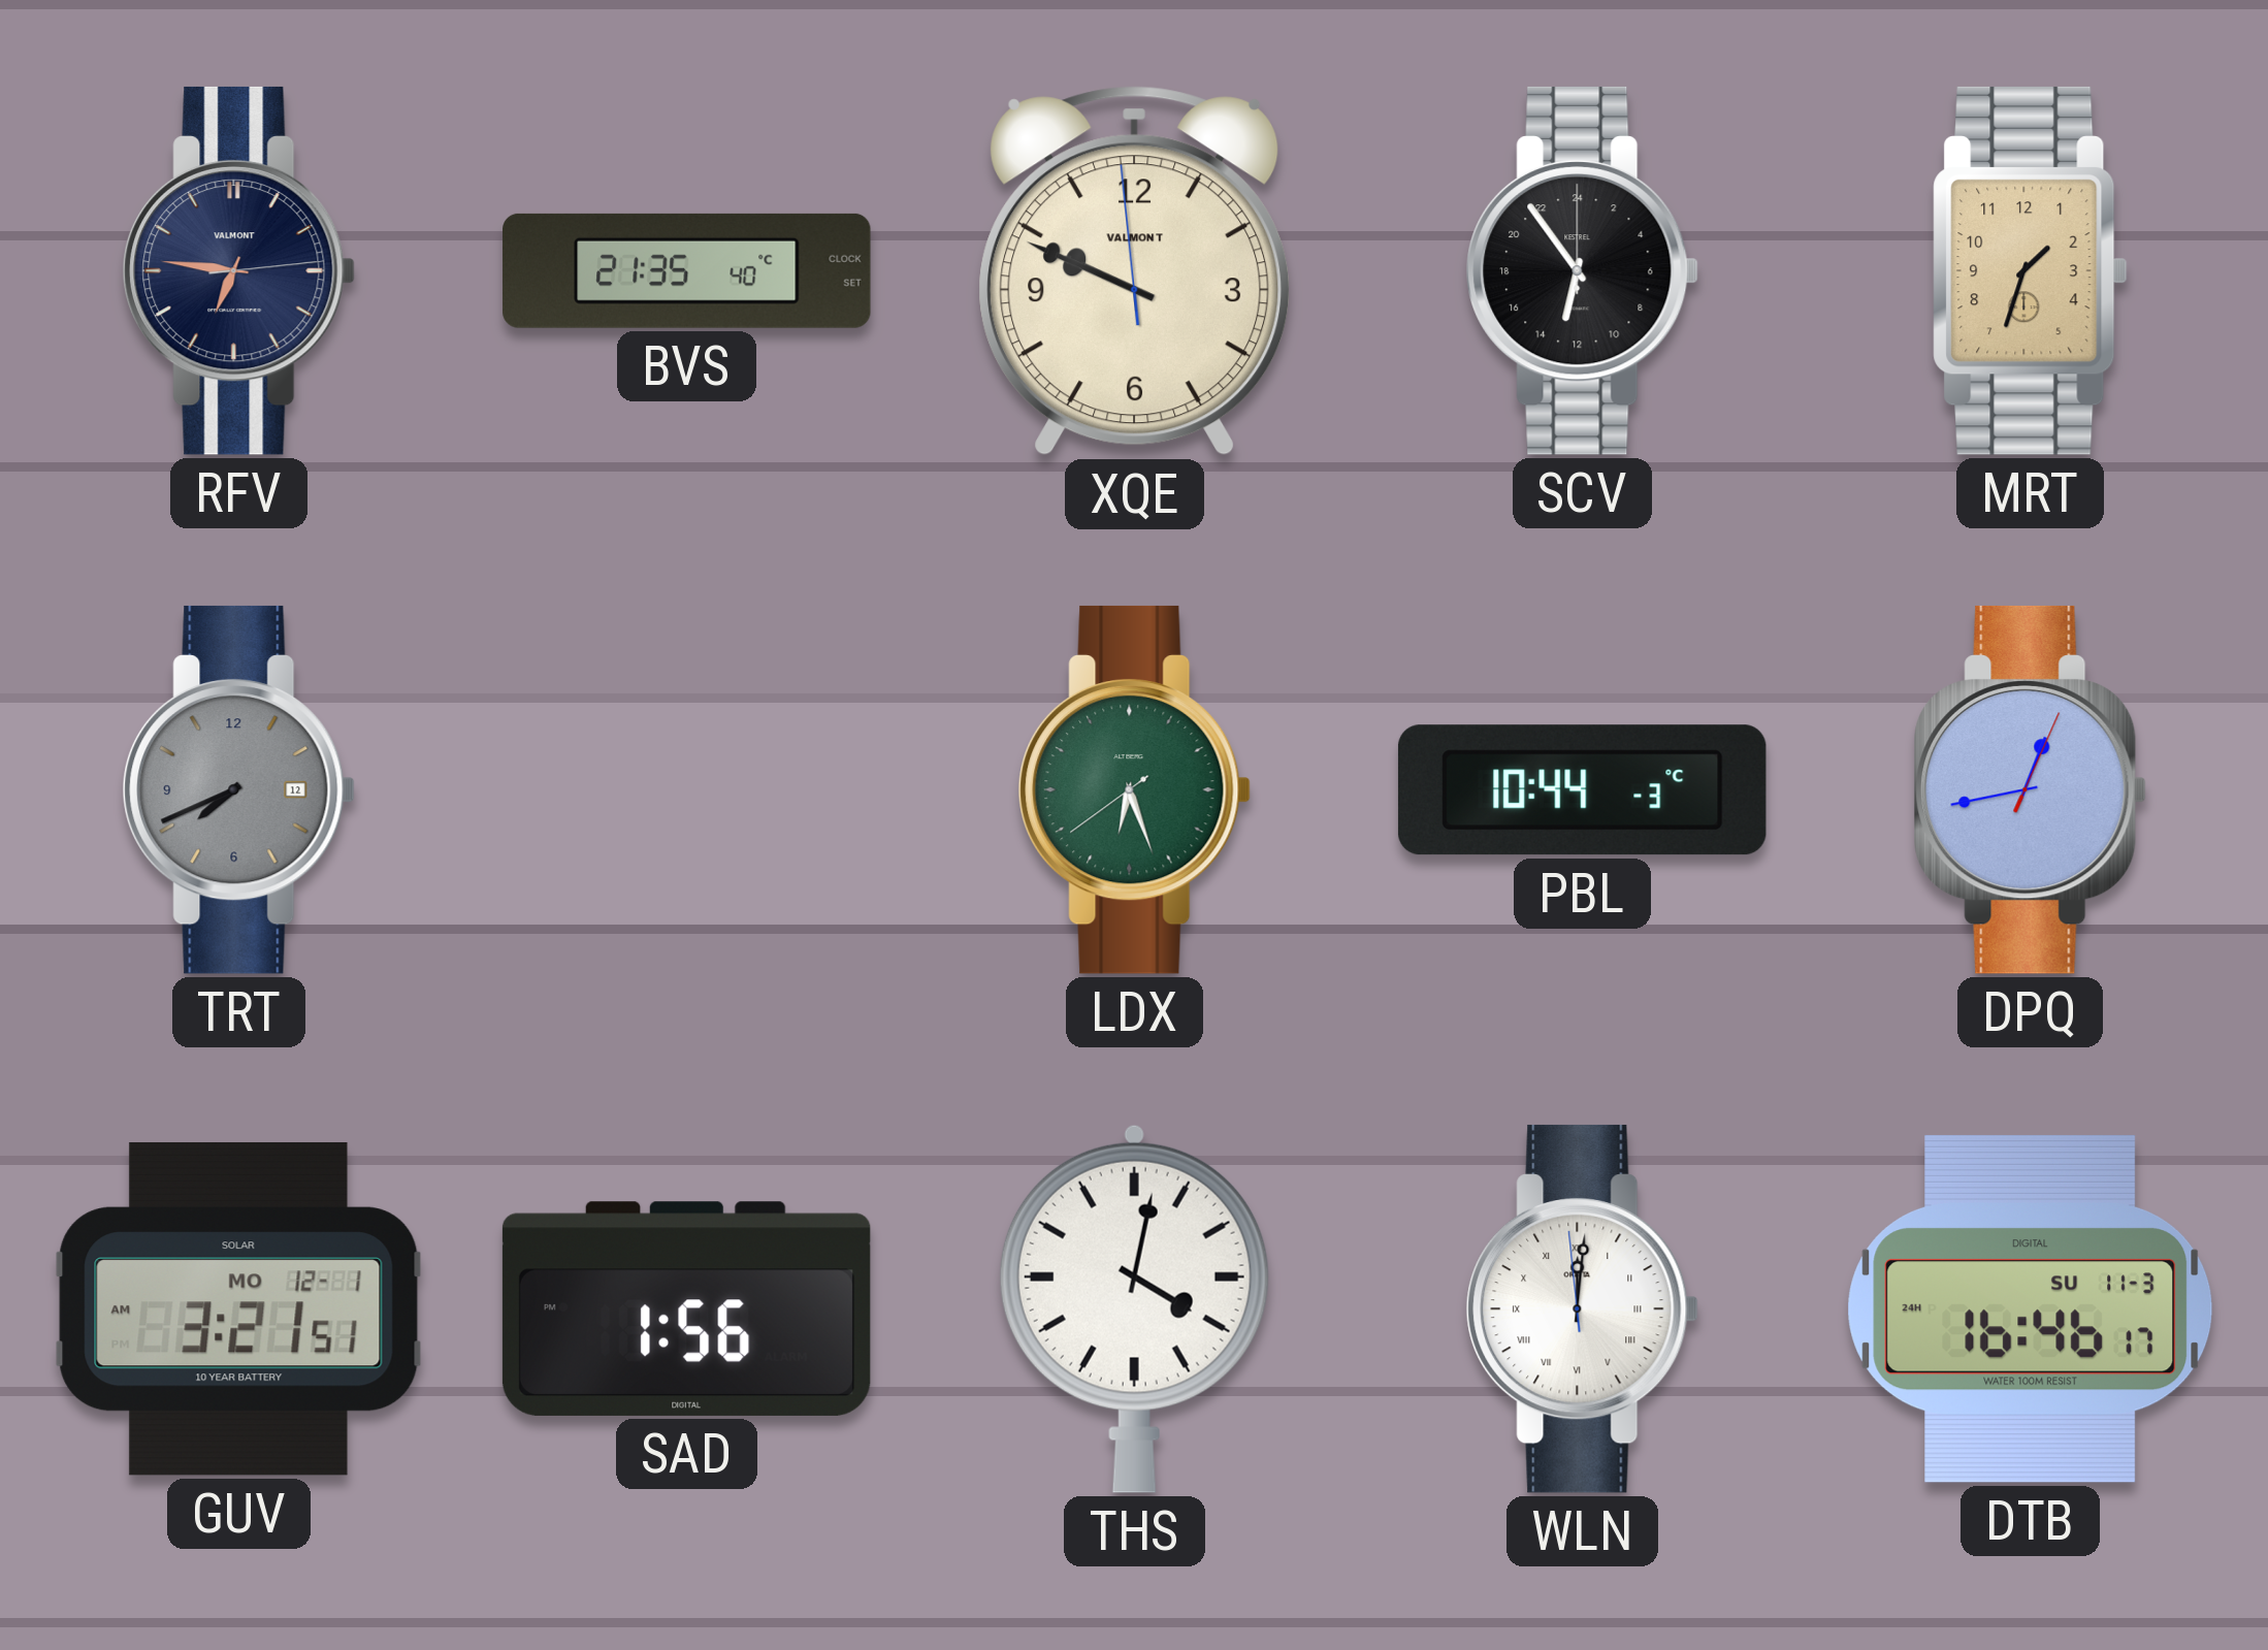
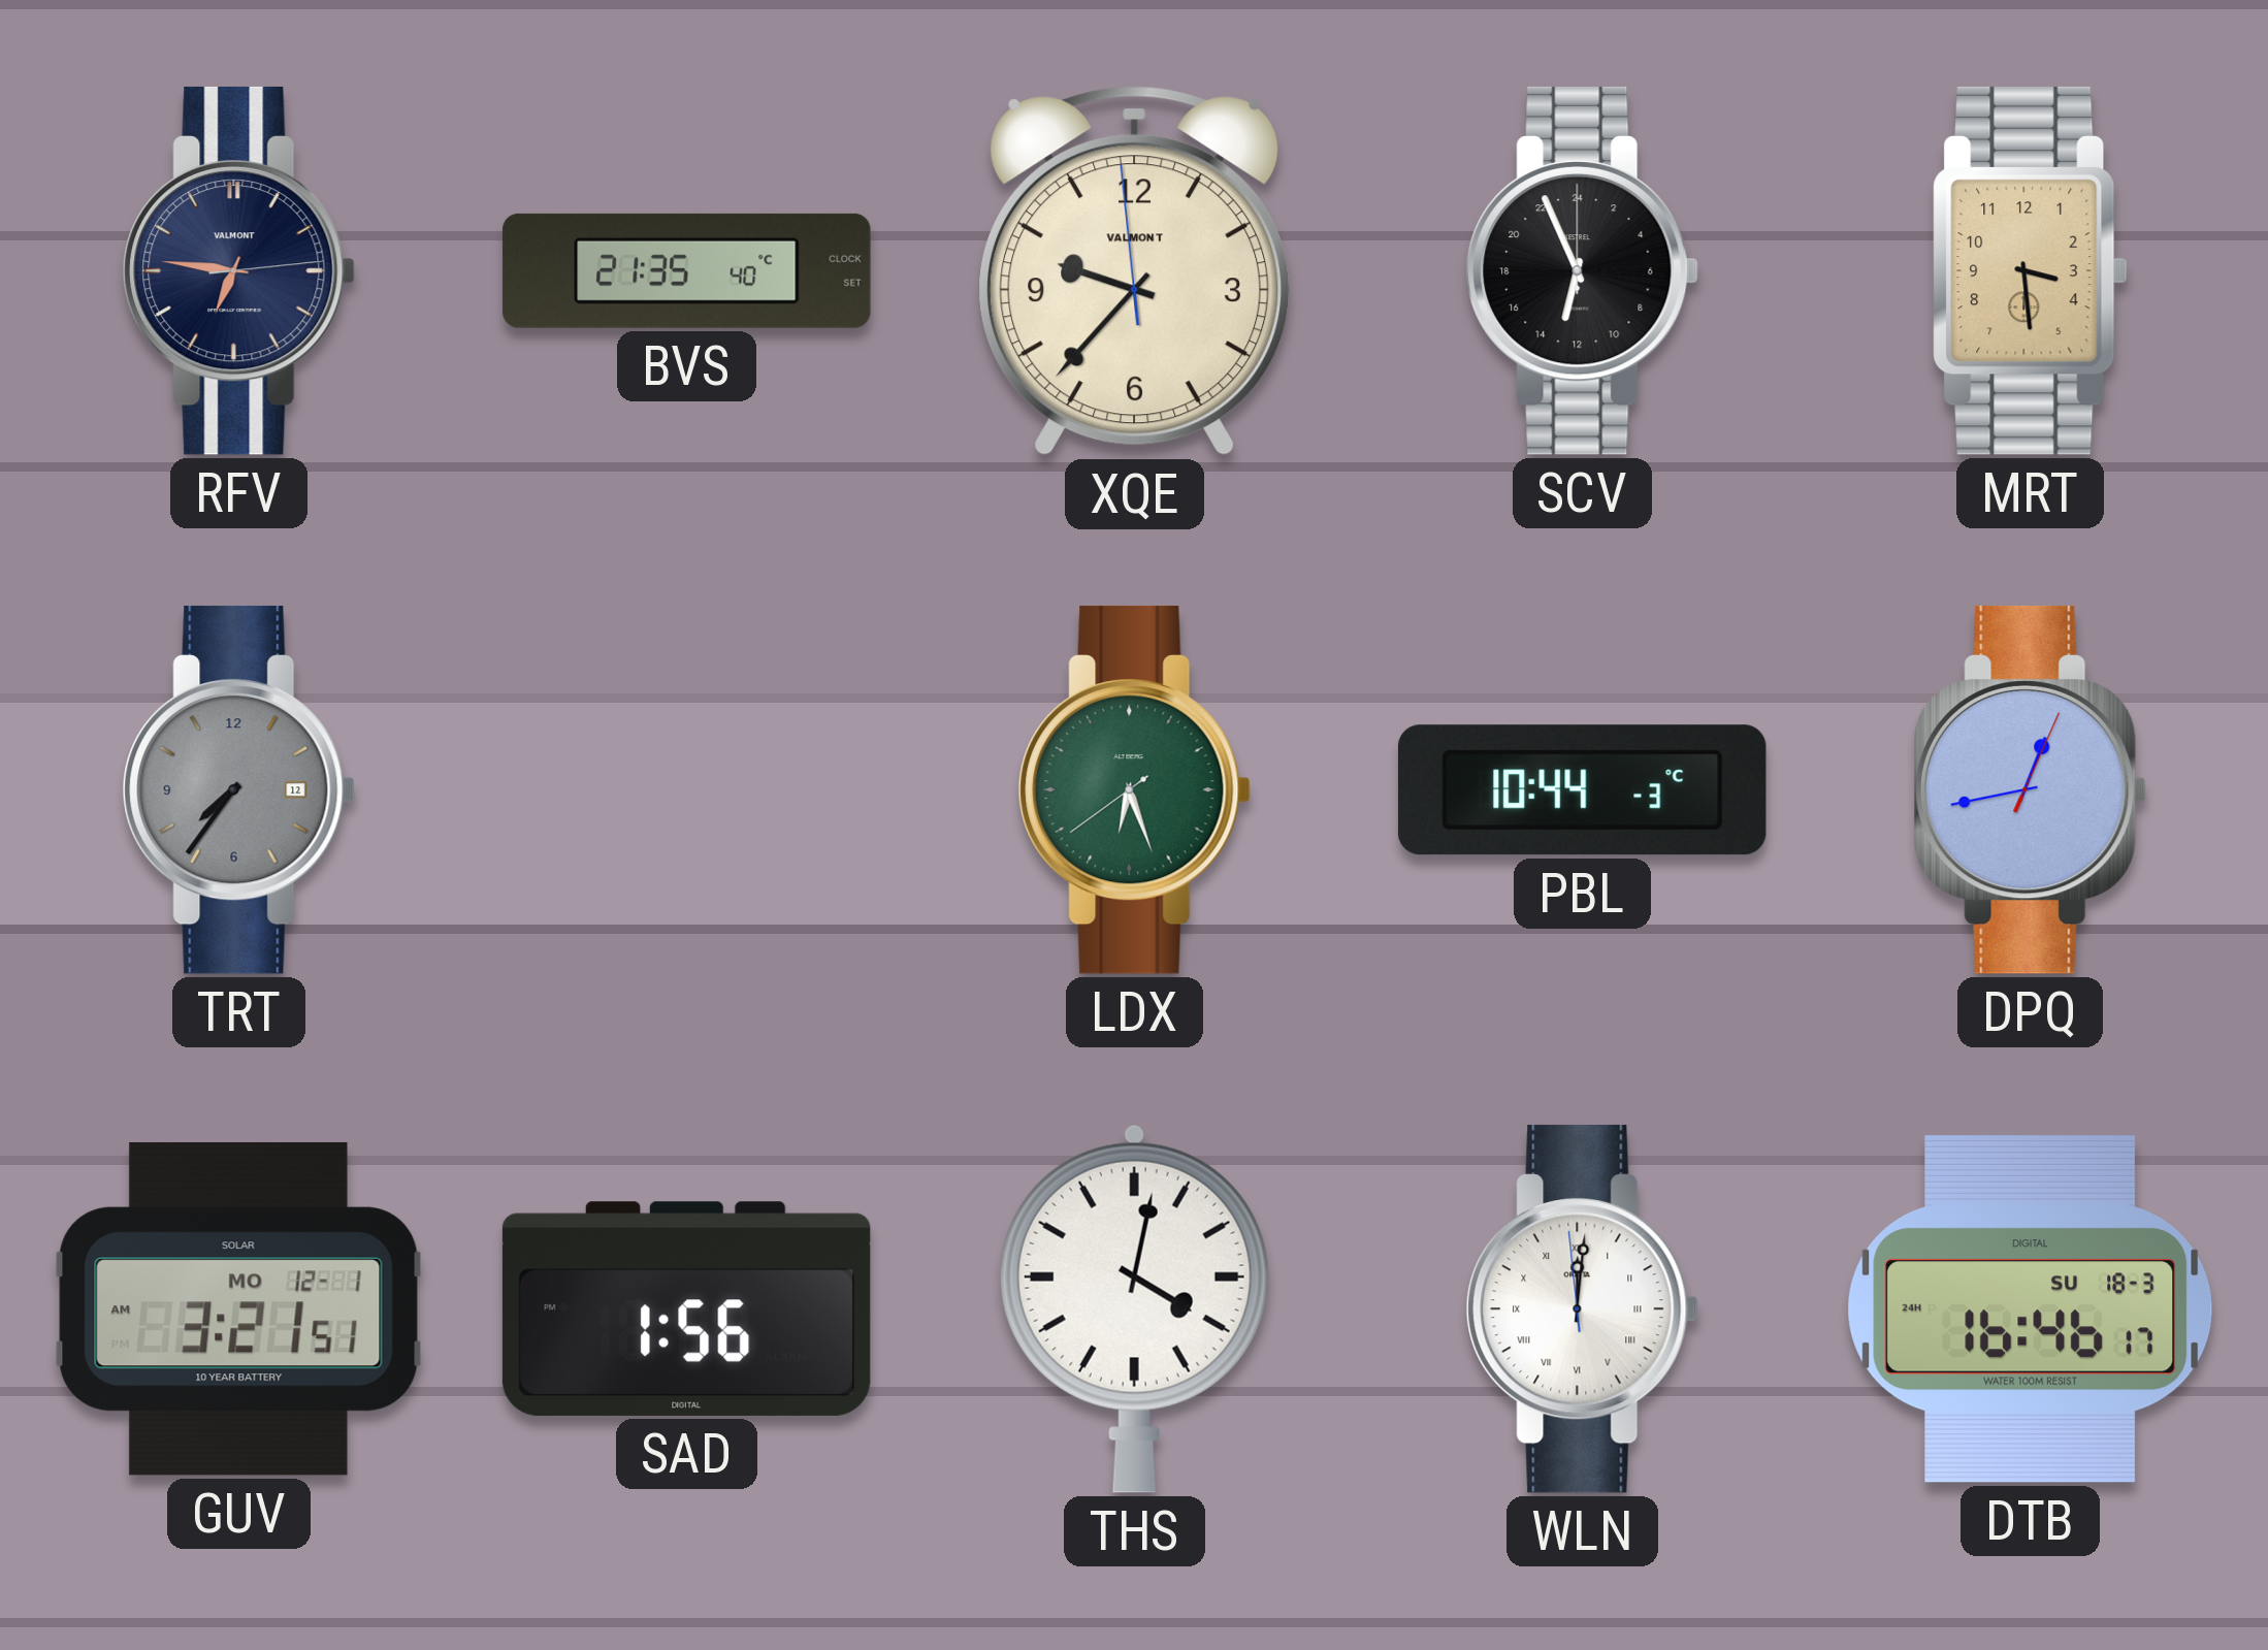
XQE: 9:48 -> 9:36
SCV: 12:54 -> 12:56
MRT: 1:33 -> 3:29
TRT: 7:41 -> 7:36
DTB date: SU 11-3 -> SU 18-3
